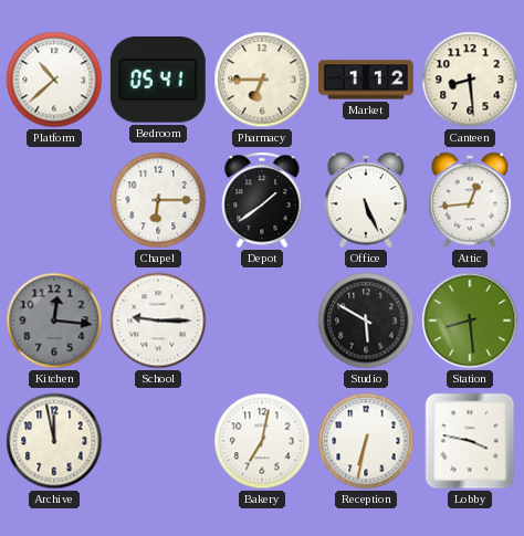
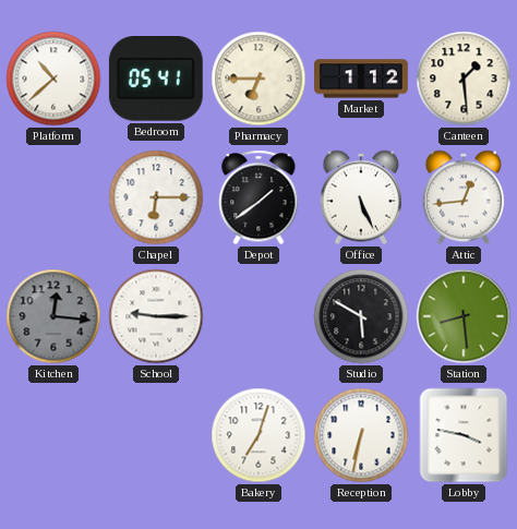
Canteen: 8:29 -> 1:29
Archive: 11:58 -> none
Bakery: 7:02 -> 7:03
